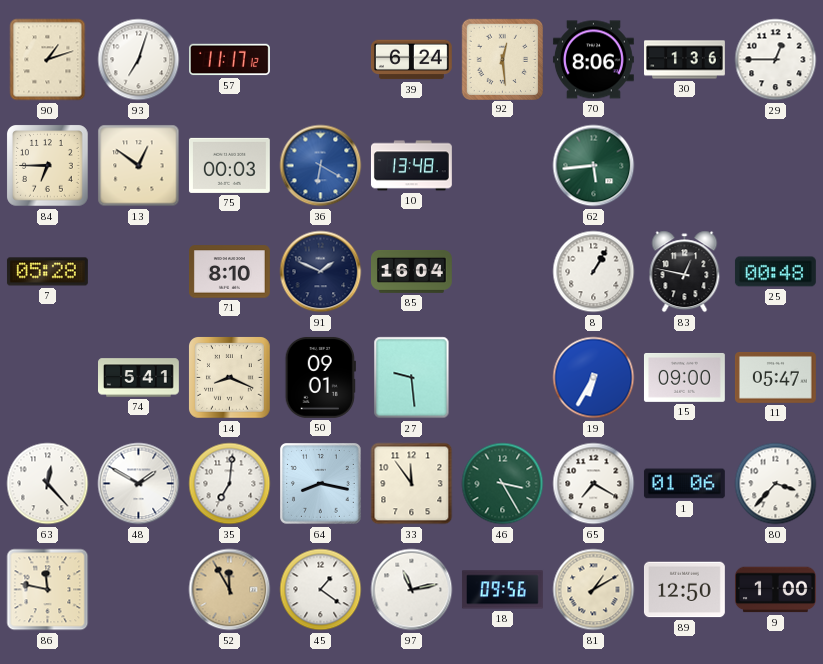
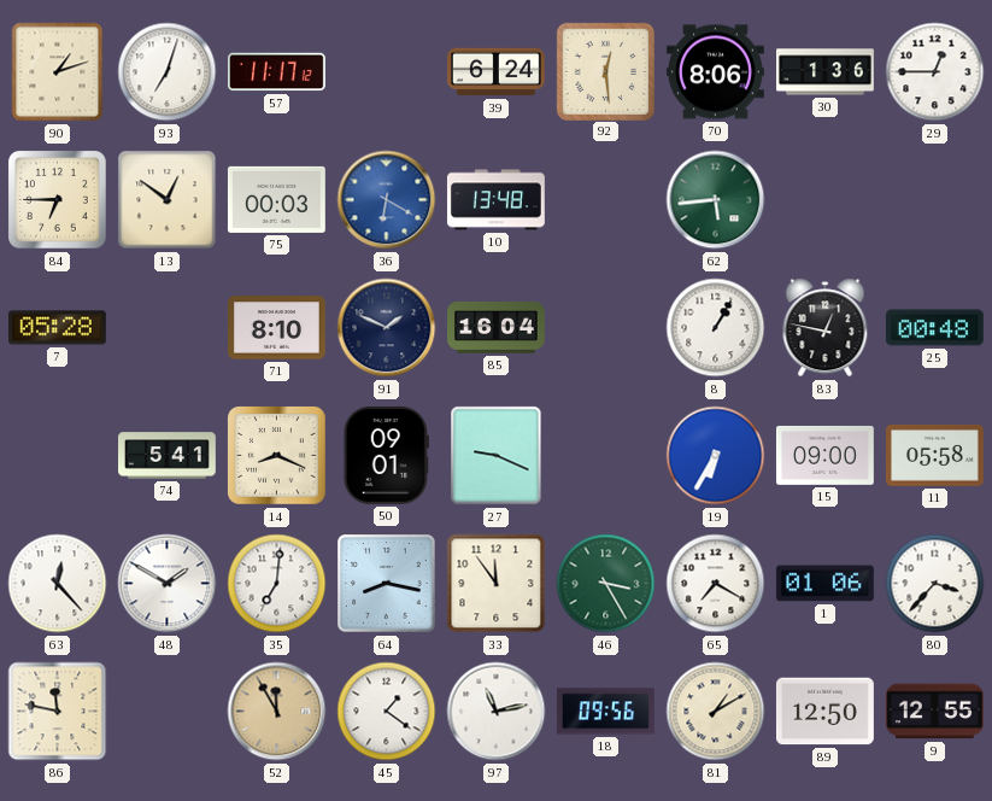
27: 9:29 -> 9:19
11: 05:47 -> 05:58
9: 1:00 -> 12:55
